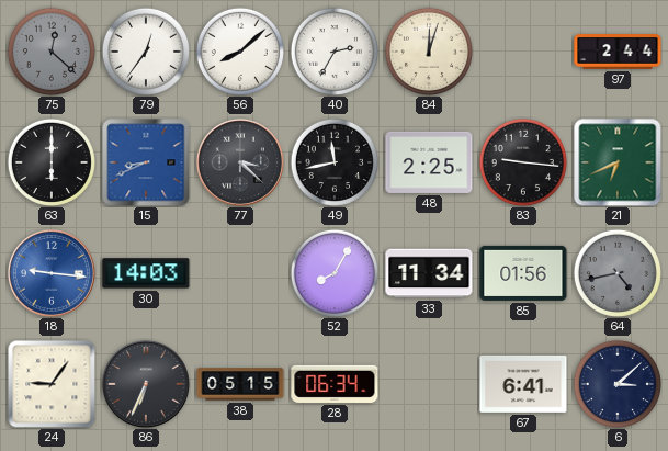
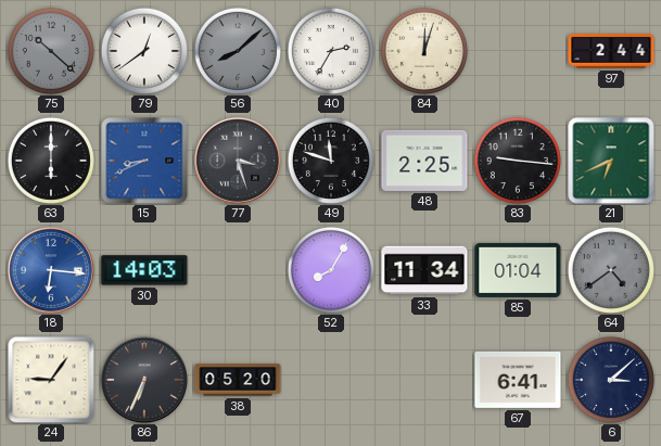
75: 12:22 -> 10:22
79: 12:36 -> 12:39
56 dial: white -> grey
77: 3:22 -> 3:27
49: 11:43 -> 11:48
18: 9:16 -> 6:16
85: 01:56 -> 01:04
64: 4:43 -> 4:39
38: 05:15 -> 05:20
28: 06:34 -> none
